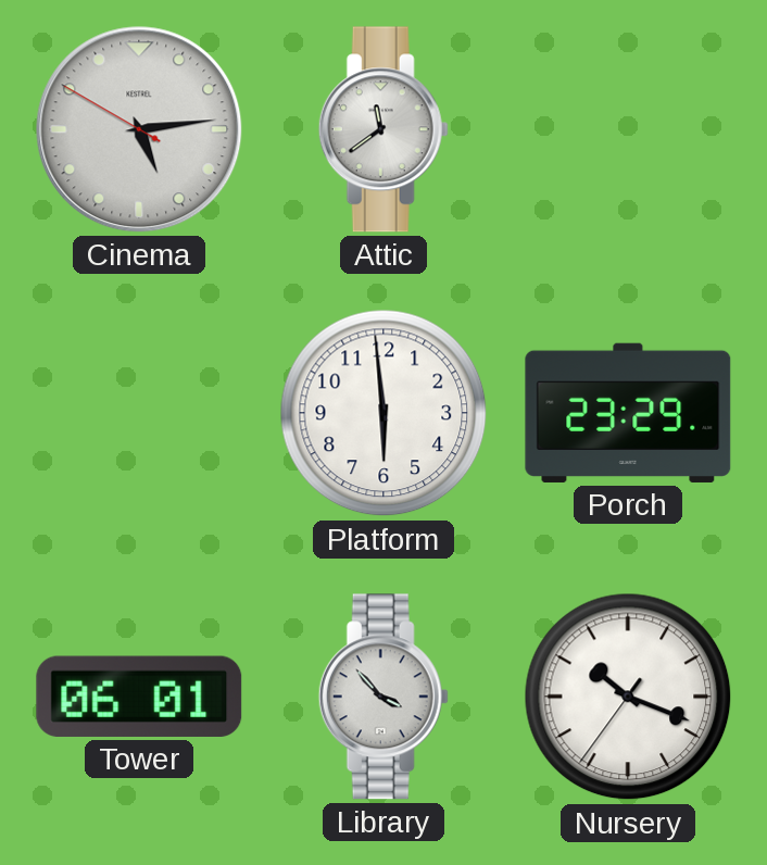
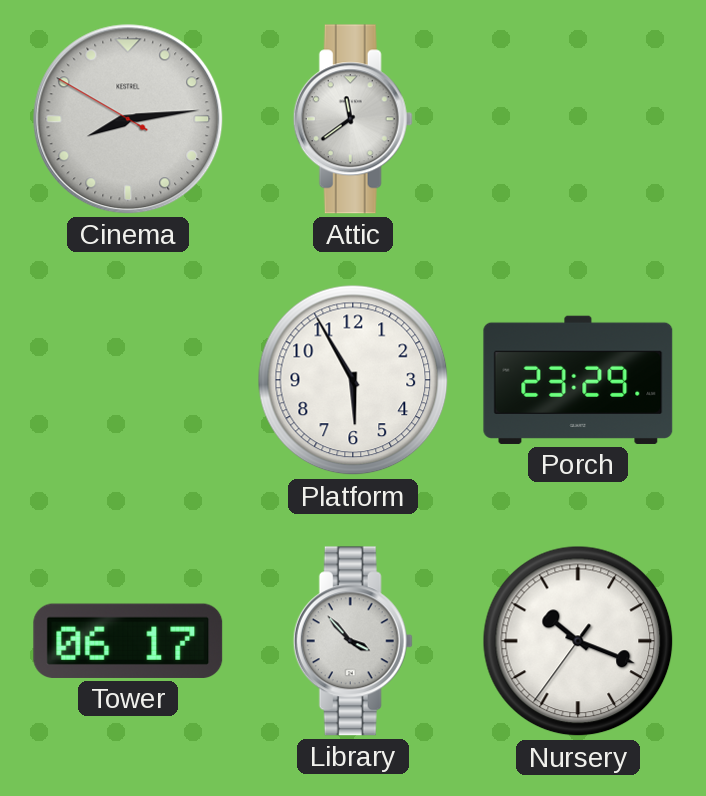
Cinema: 5:13 -> 8:13
Platform: 5:59 -> 5:55
Tower: 06:01 -> 06:17
